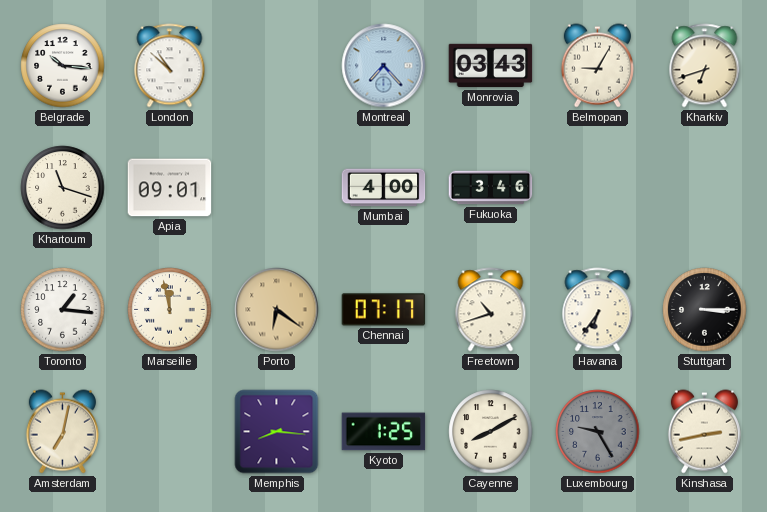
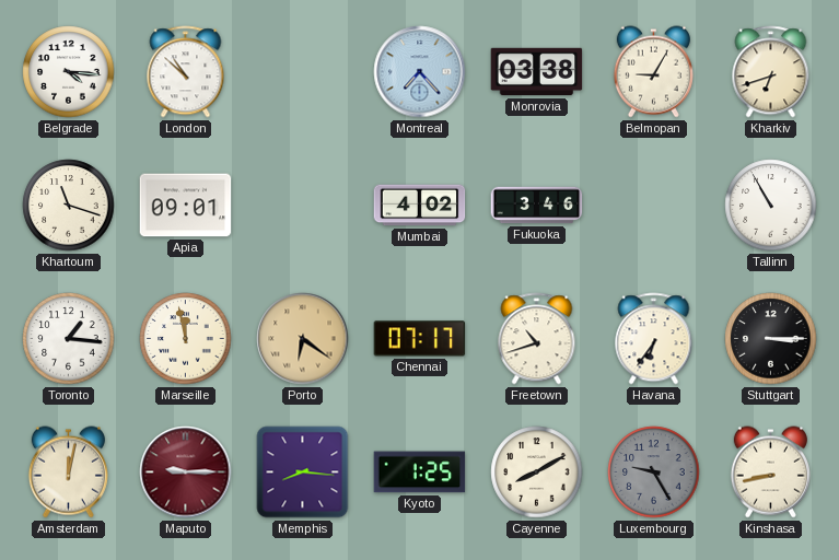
Belgrade: 10:16 -> 4:16
Monrovia: 03:43 -> 03:38
Mumbai: 4:00 -> 4:02
Tallinn: none -> 10:55
Amsterdam: 7:02 -> 12:02
Maputo: none -> 9:15
Kinshasa: 2:43 -> 8:43
